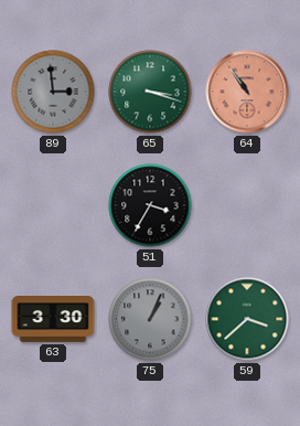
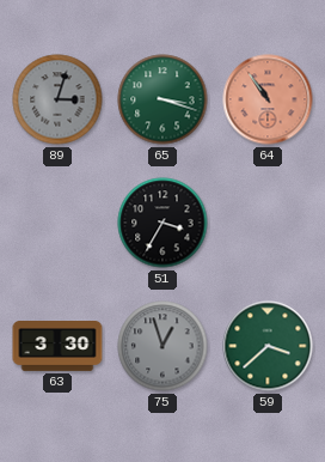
89: 2:59 -> 3:03
75: 1:04 -> 12:57
